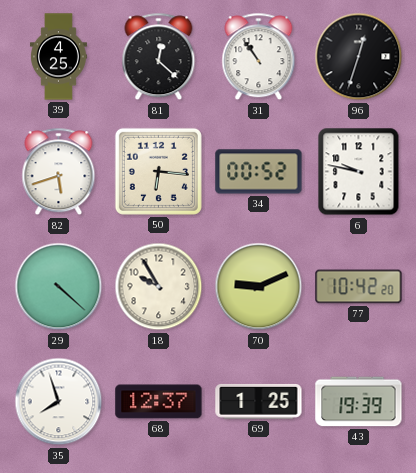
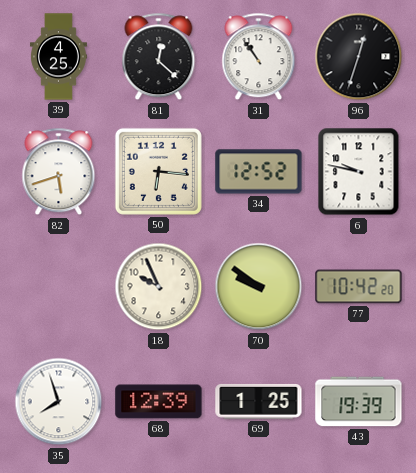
34: 00:52 -> 12:52
29: 4:22 -> none
18: 9:55 -> 9:56
70: 9:11 -> 9:51
68: 12:37 -> 12:39
